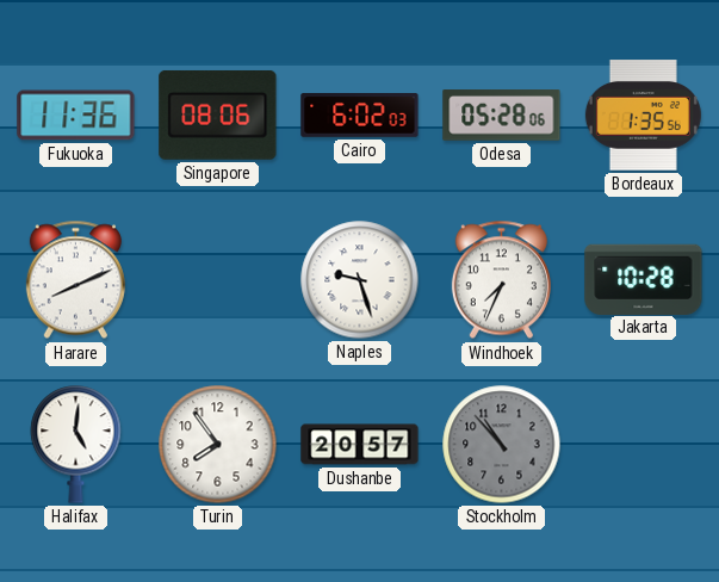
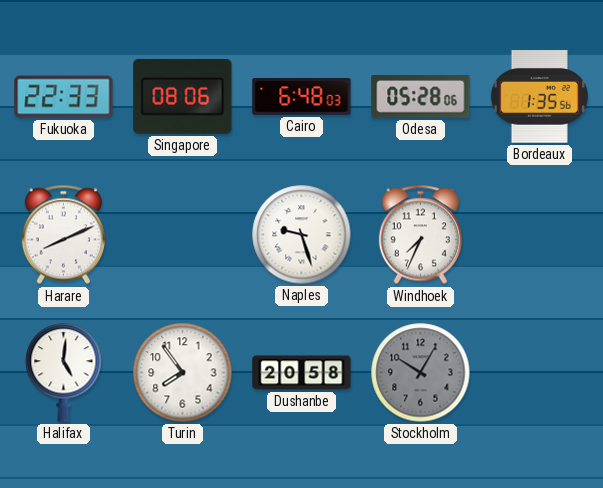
Fukuoka: 11:36 -> 22:33
Cairo: 6:02 -> 6:48
Jakarta: 10:28 -> none
Dushanbe: 20:57 -> 20:58
Stockholm: 10:53 -> 10:05
